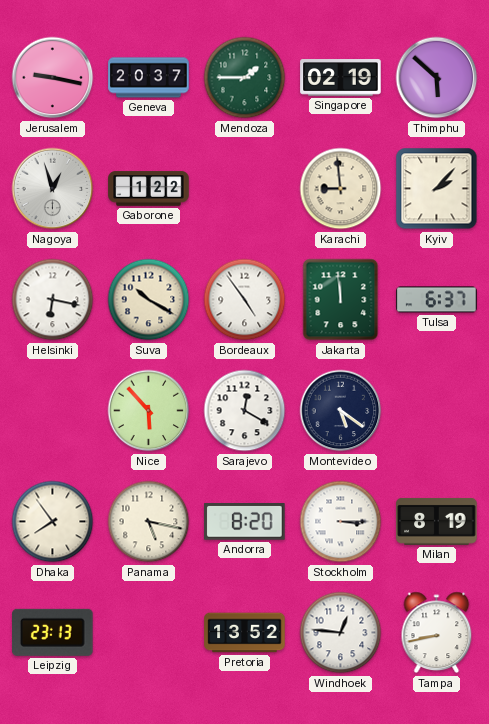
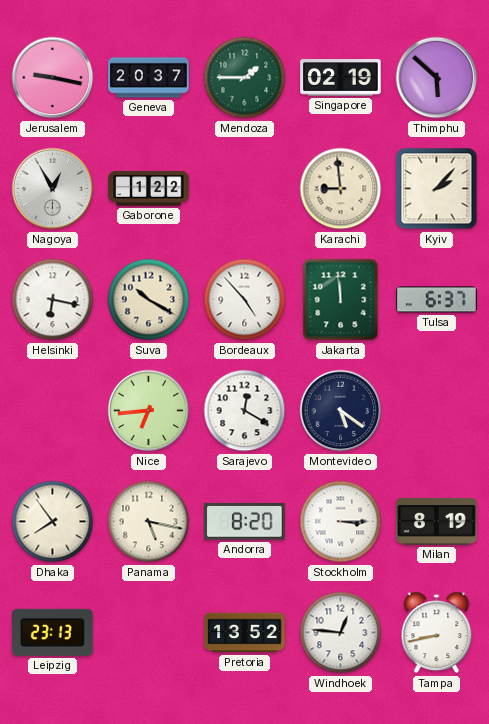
Nagoya: 12:57 -> 12:55
Bordeaux: 4:54 -> 4:53
Nice: 5:53 -> 6:44
